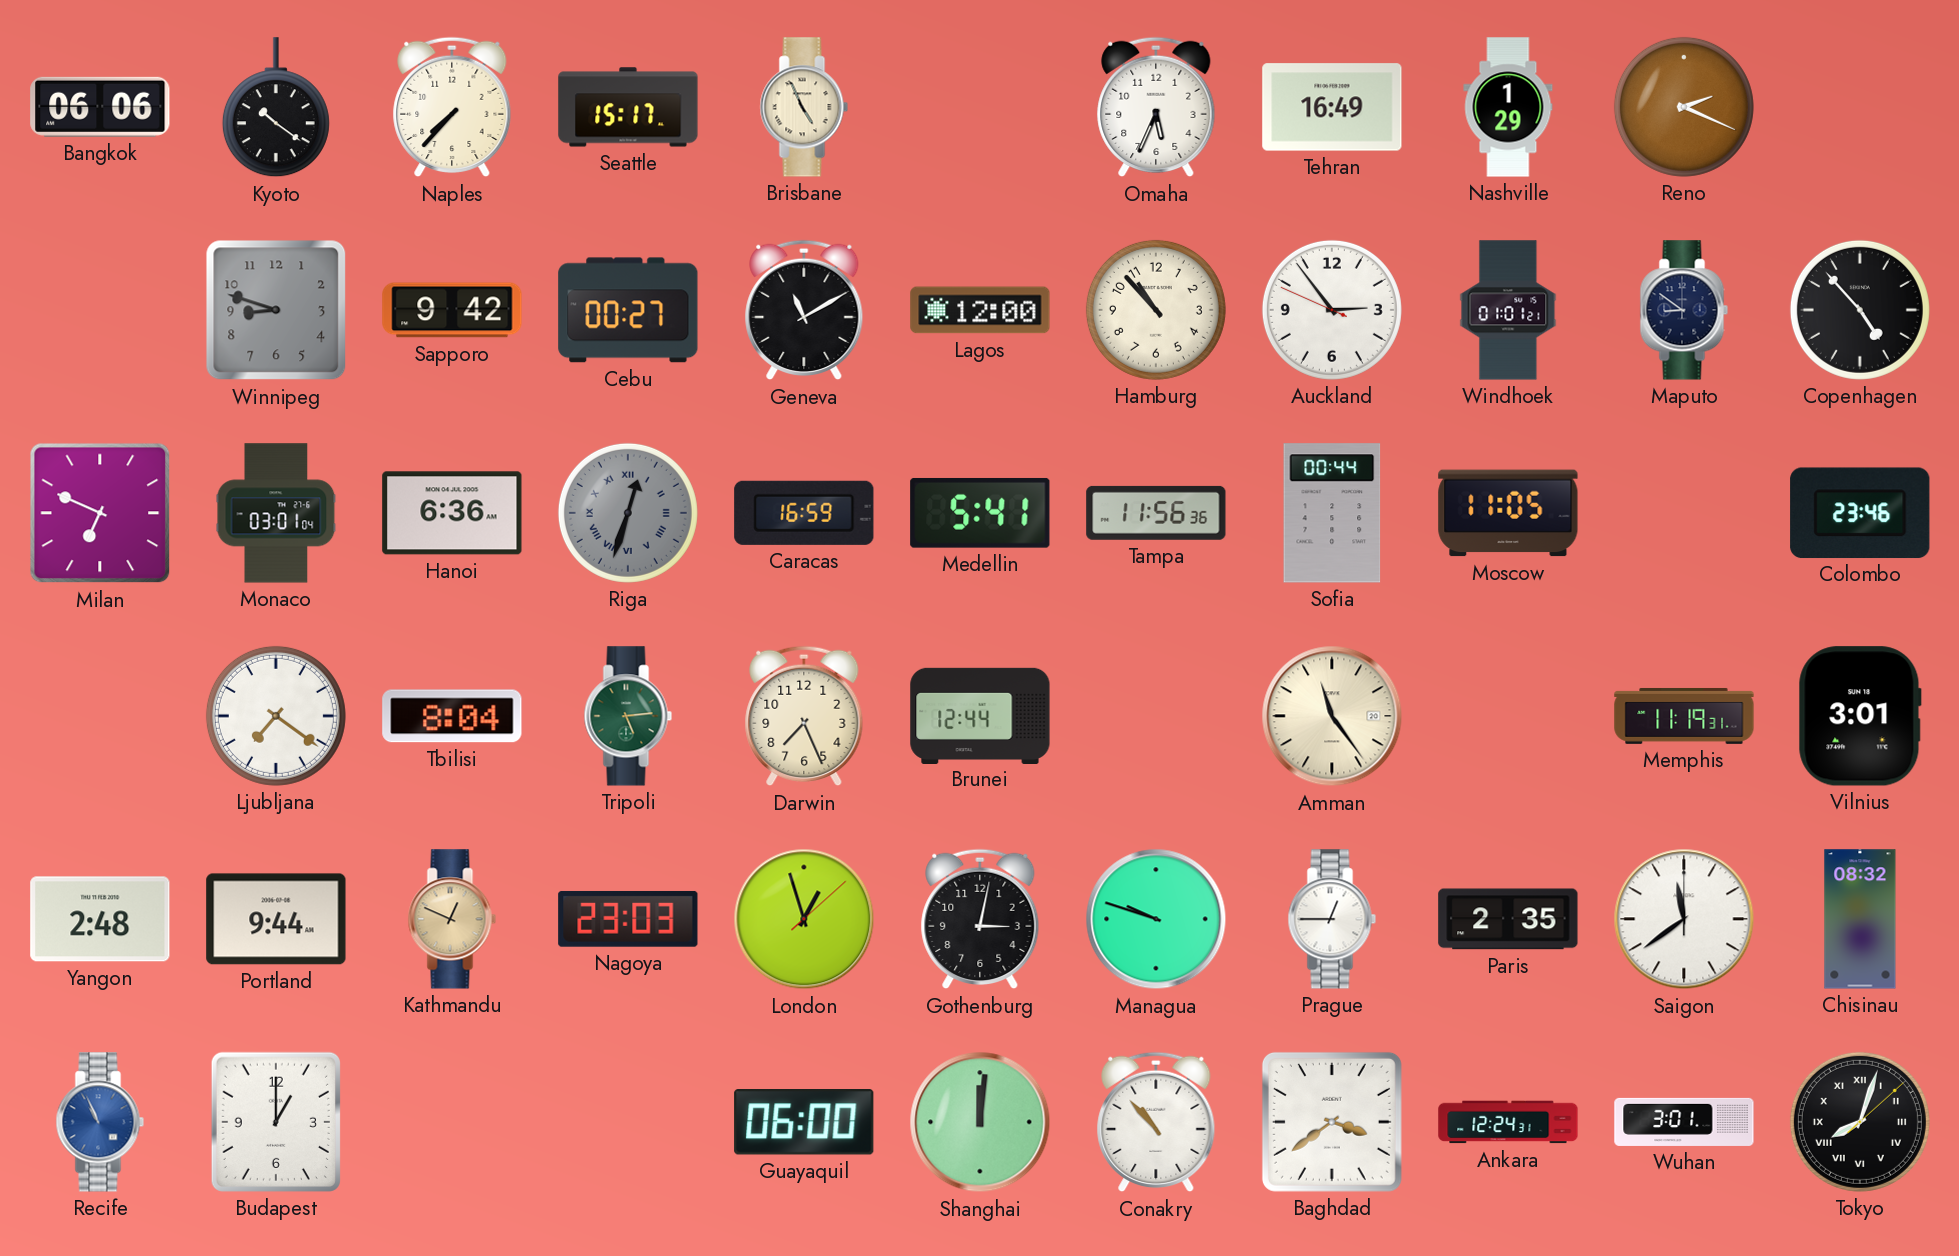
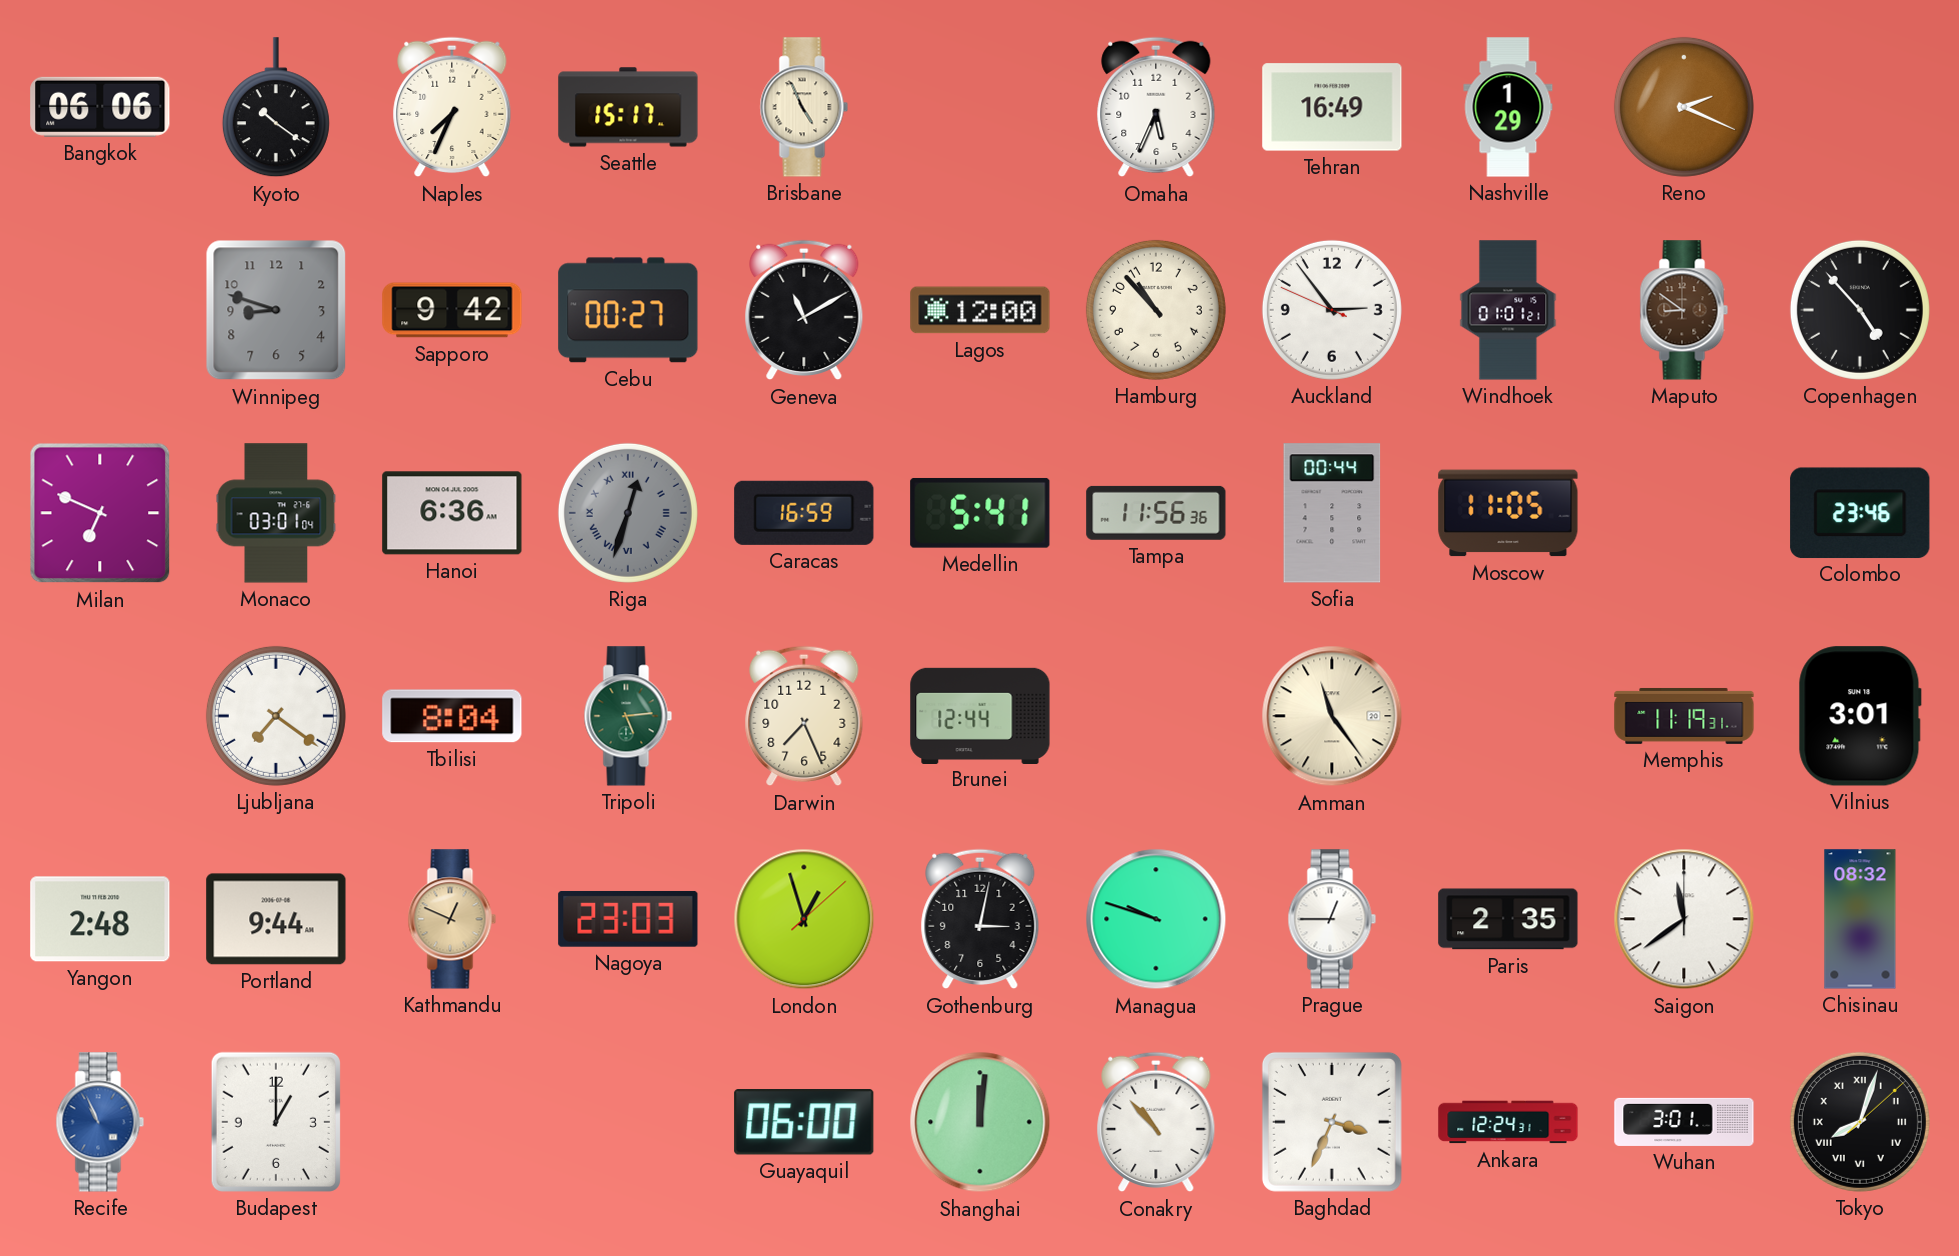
Naples: 7:37 -> 7:34
Maputo dial: navy -> brown
Baghdad: 3:39 -> 3:34
